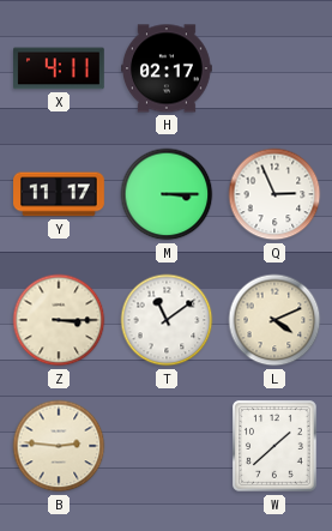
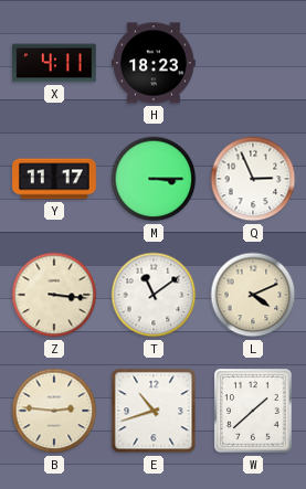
H: 02:17 -> 18:23
Z: 3:15 -> 3:16
E: none -> 10:42
